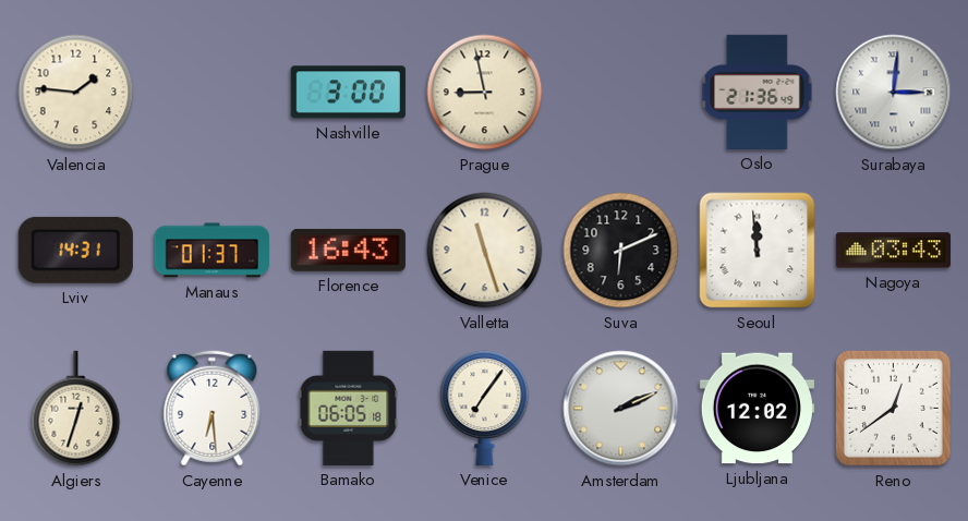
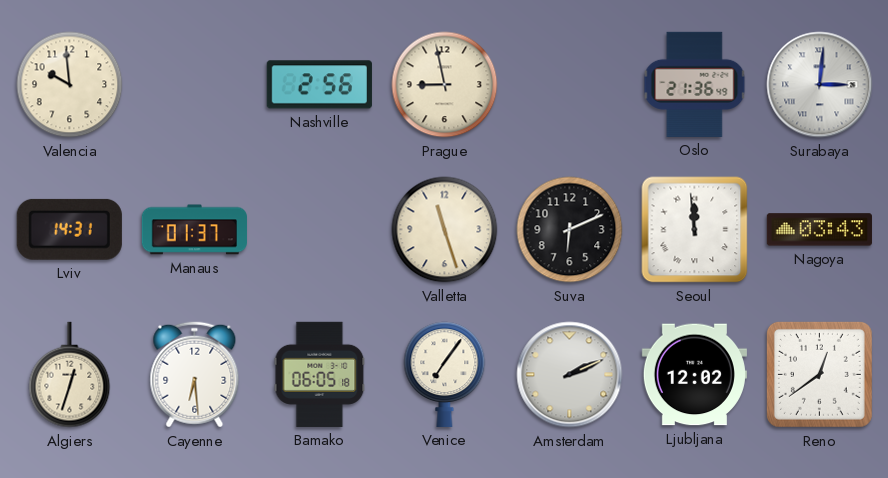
Valencia: 1:46 -> 9:59
Nashville: 3:00 -> 2:56
Florence: 16:43 -> none
